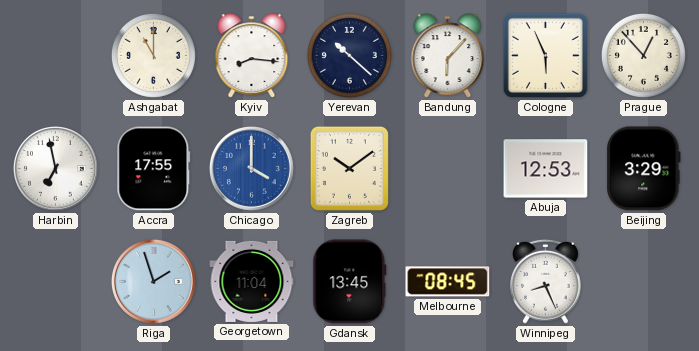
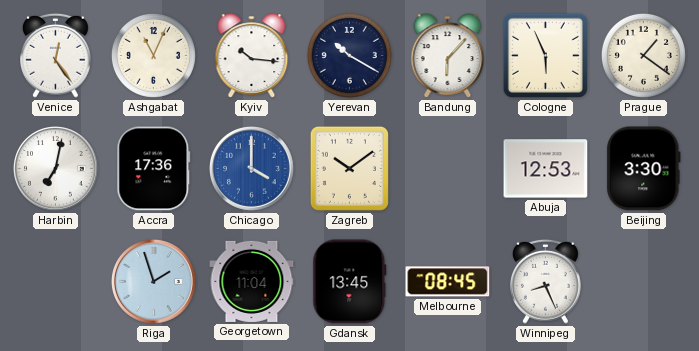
Venice: none -> 12:24
Ashgabat: 11:00 -> 11:04
Kyiv: 8:16 -> 10:16
Yerevan: 10:22 -> 10:20
Prague: 12:53 -> 1:21
Harbin: 6:58 -> 7:02
Accra: 17:55 -> 17:36
Beijing: 3:29 -> 3:30
